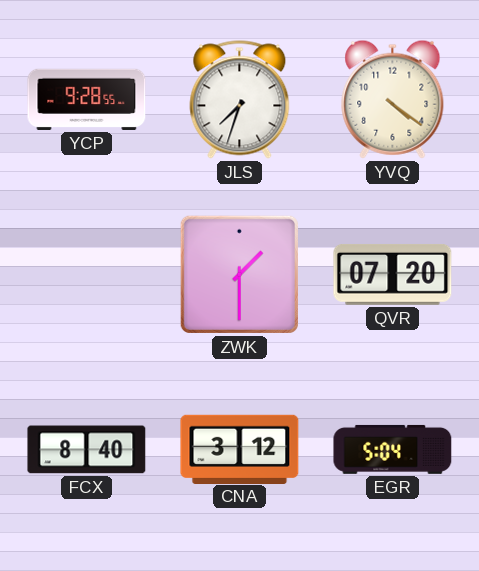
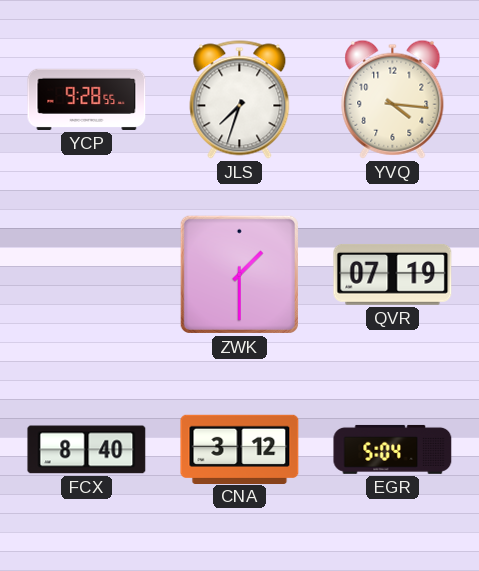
YVQ: 4:21 -> 4:16
QVR: 07:20 -> 07:19
